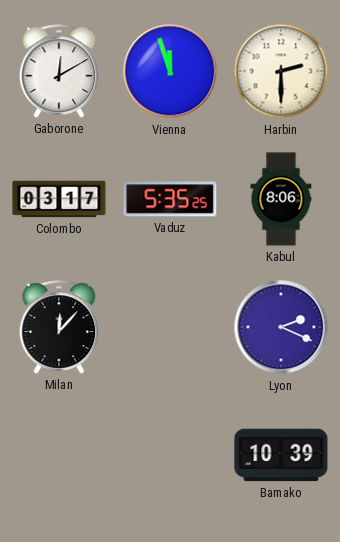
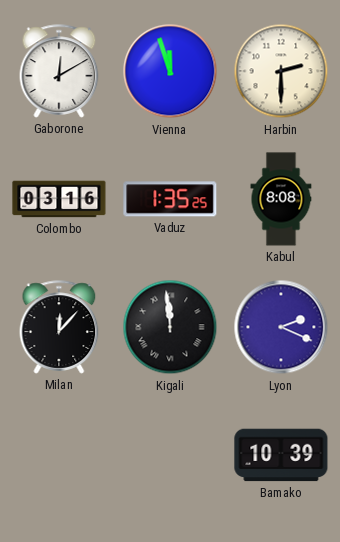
Colombo: 03:17 -> 03:16
Vaduz: 5:35 -> 1:35
Kabul: 8:06 -> 8:08
Kigali: none -> 11:59
